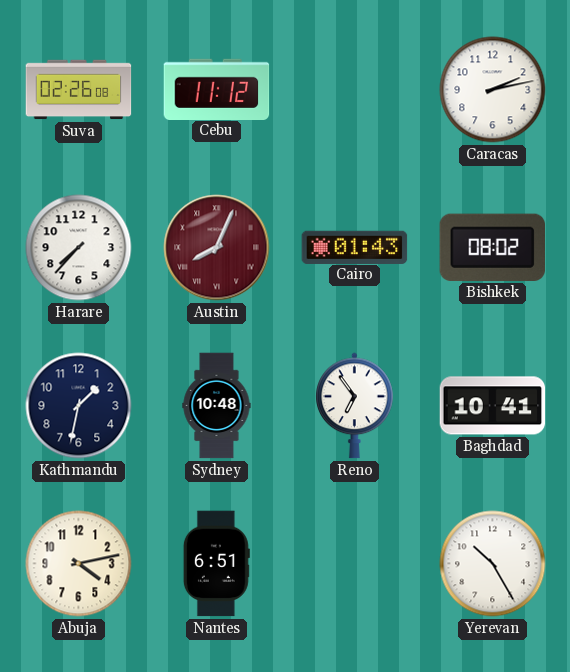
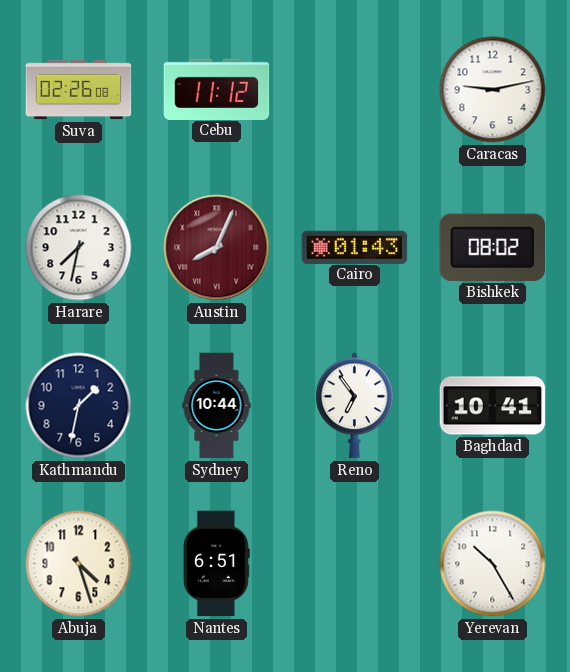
Caracas: 2:13 -> 9:13
Harare: 7:37 -> 7:32
Sydney: 10:48 -> 10:44
Abuja: 4:13 -> 4:27
